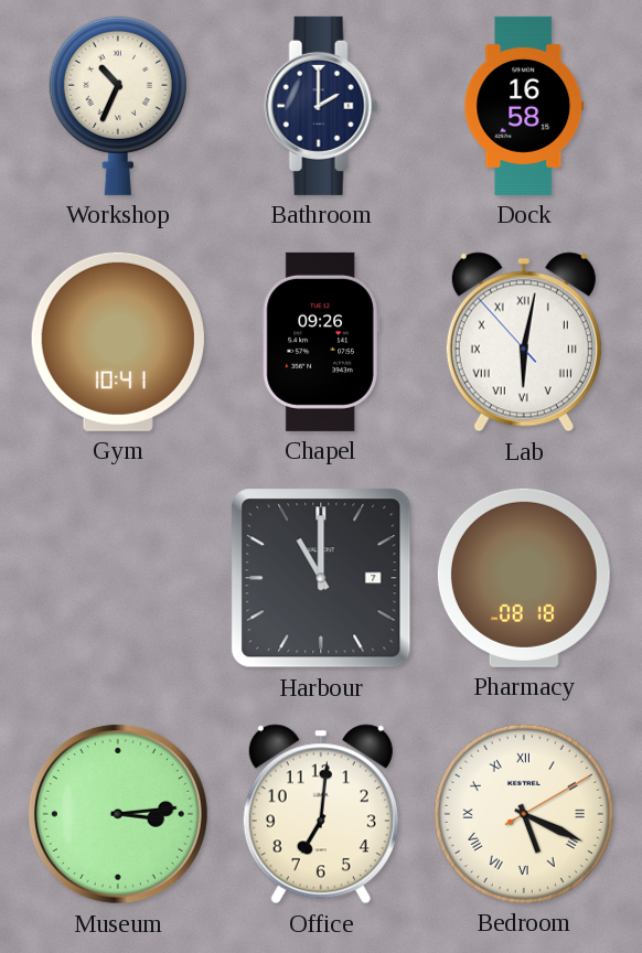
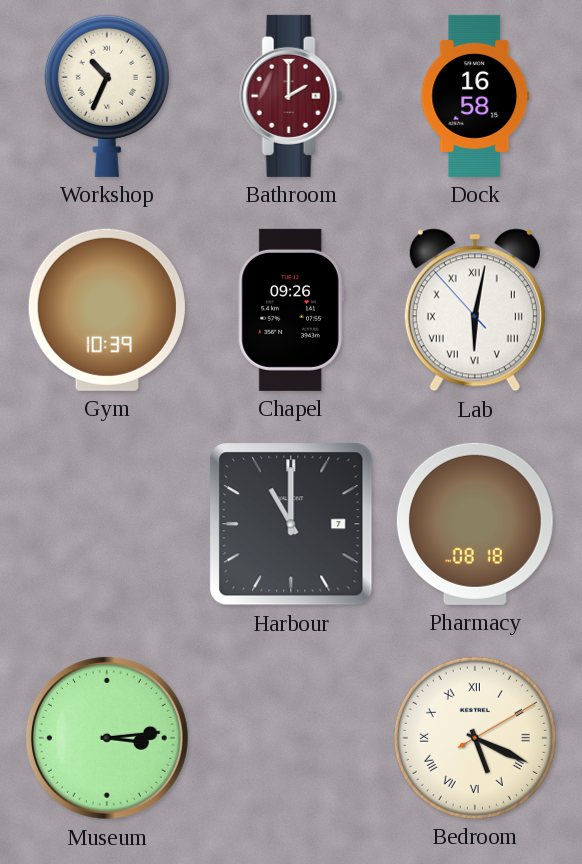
Bathroom dial: navy -> burgundy
Gym: 10:41 -> 10:39
Office: 7:01 -> none
